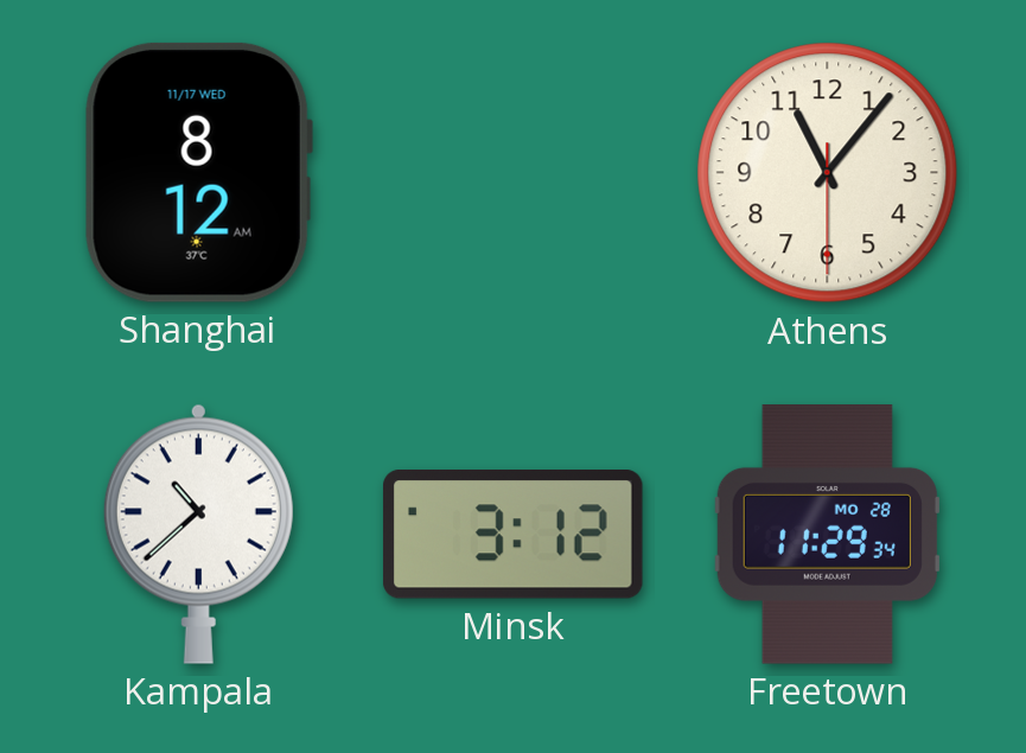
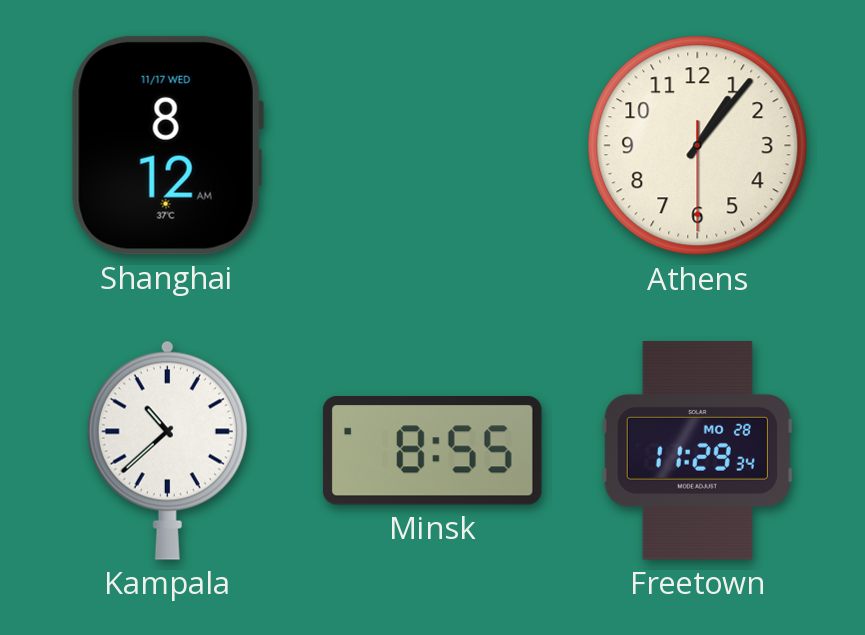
Athens: 11:06 -> 1:06
Minsk: 3:12 -> 8:55
